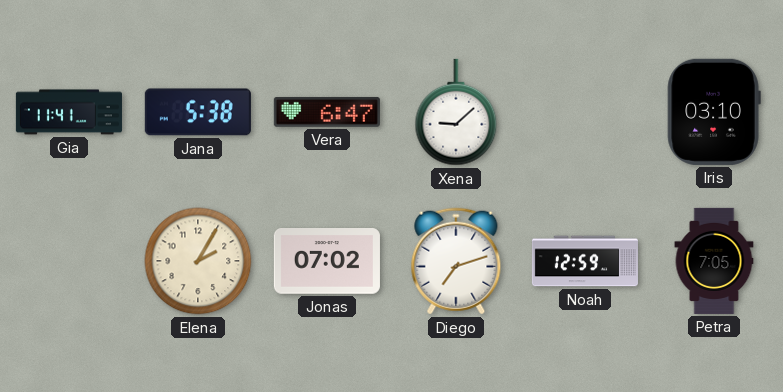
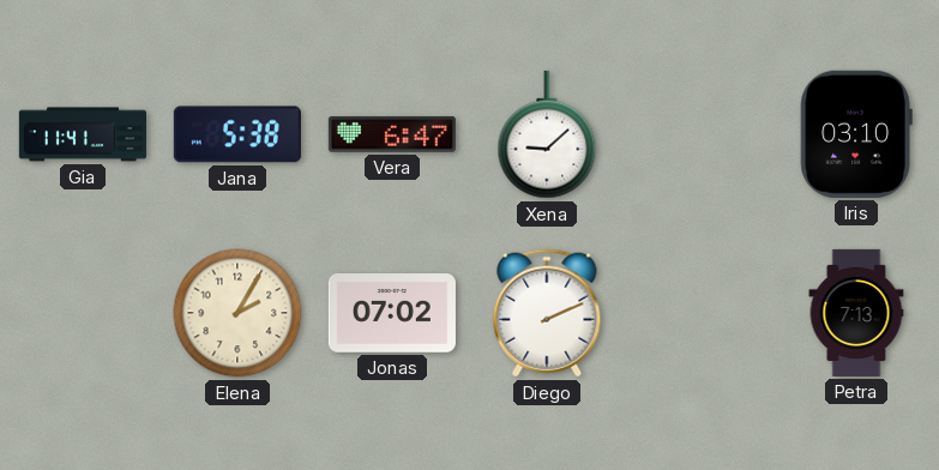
Diego: 7:12 -> 2:11
Noah: 12:59 -> none
Petra: 7:05 -> 7:13
